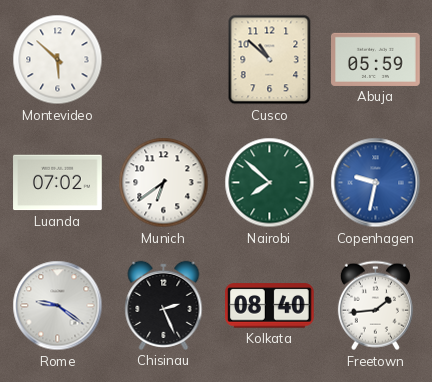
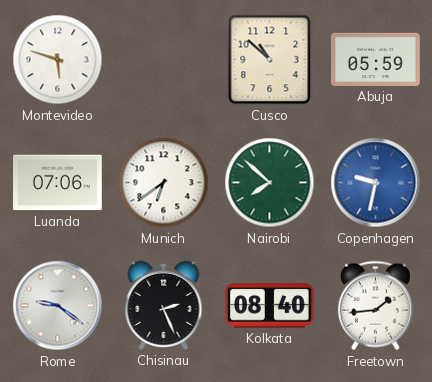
Montevideo: 5:52 -> 5:48
Luanda: 07:02 -> 07:06
